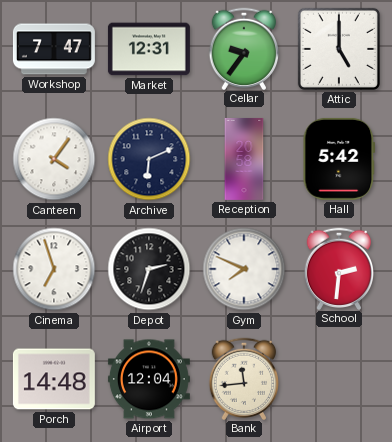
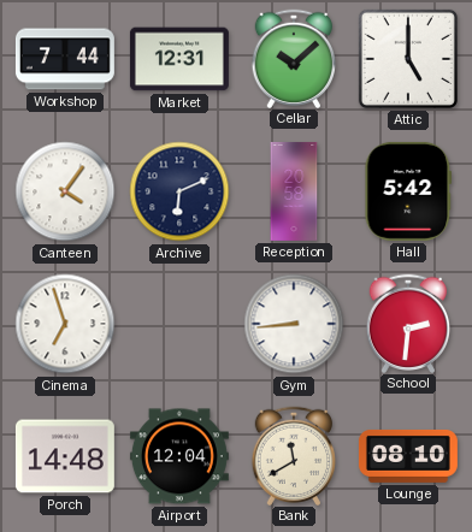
Workshop: 7:47 -> 7:44
Cellar: 9:36 -> 10:08
Depot: 2:33 -> none
Gym: 7:49 -> 8:44
Bank: 11:44 -> 11:40
Lounge: none -> 08:10
